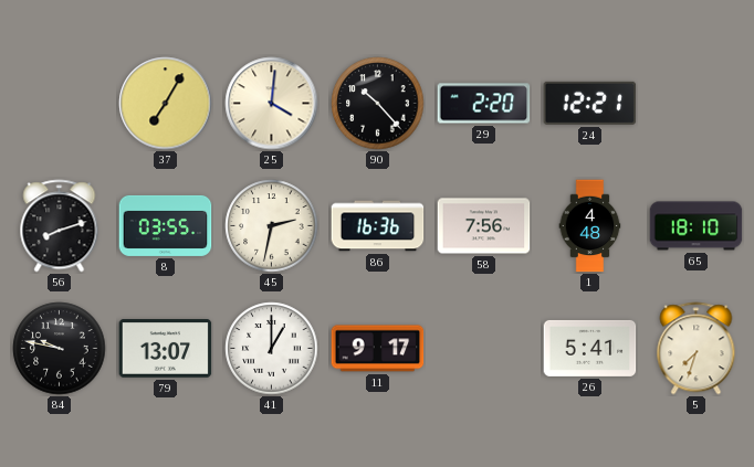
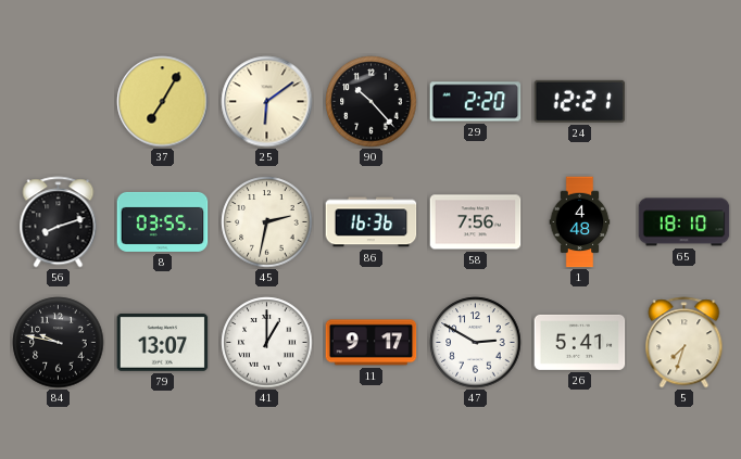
25: 4:01 -> 6:09
47: none -> 2:50
